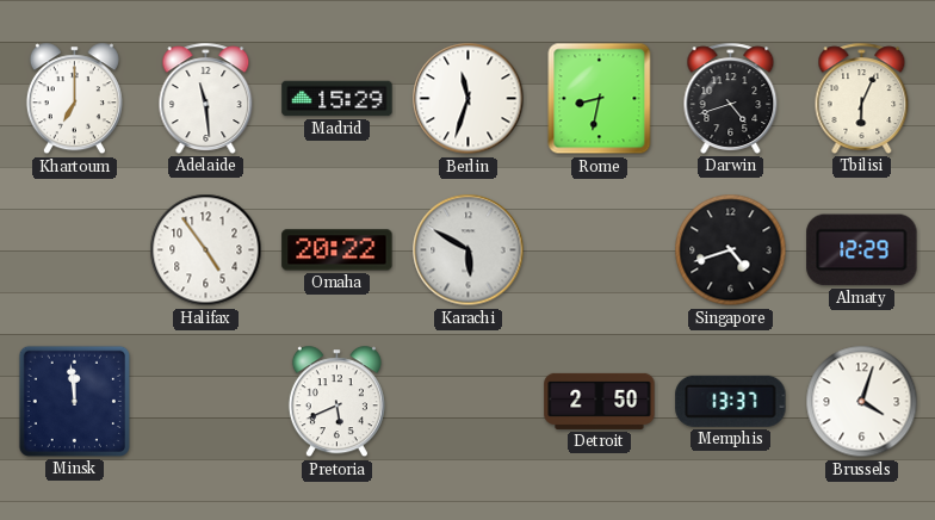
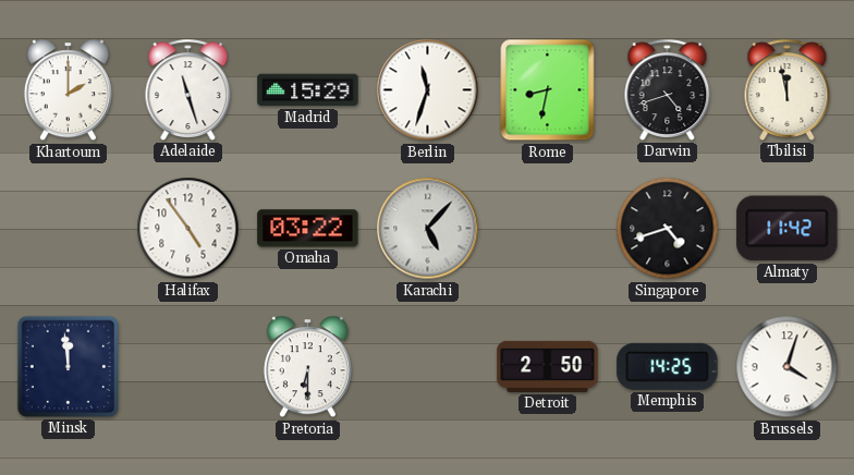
Khartoum: 7:00 -> 2:00
Adelaide: 11:29 -> 11:27
Tbilisi: 6:04 -> 11:58
Omaha: 20:22 -> 03:22
Karachi: 5:50 -> 5:07
Almaty: 12:29 -> 11:42
Pretoria: 5:41 -> 6:30
Memphis: 13:37 -> 14:25
